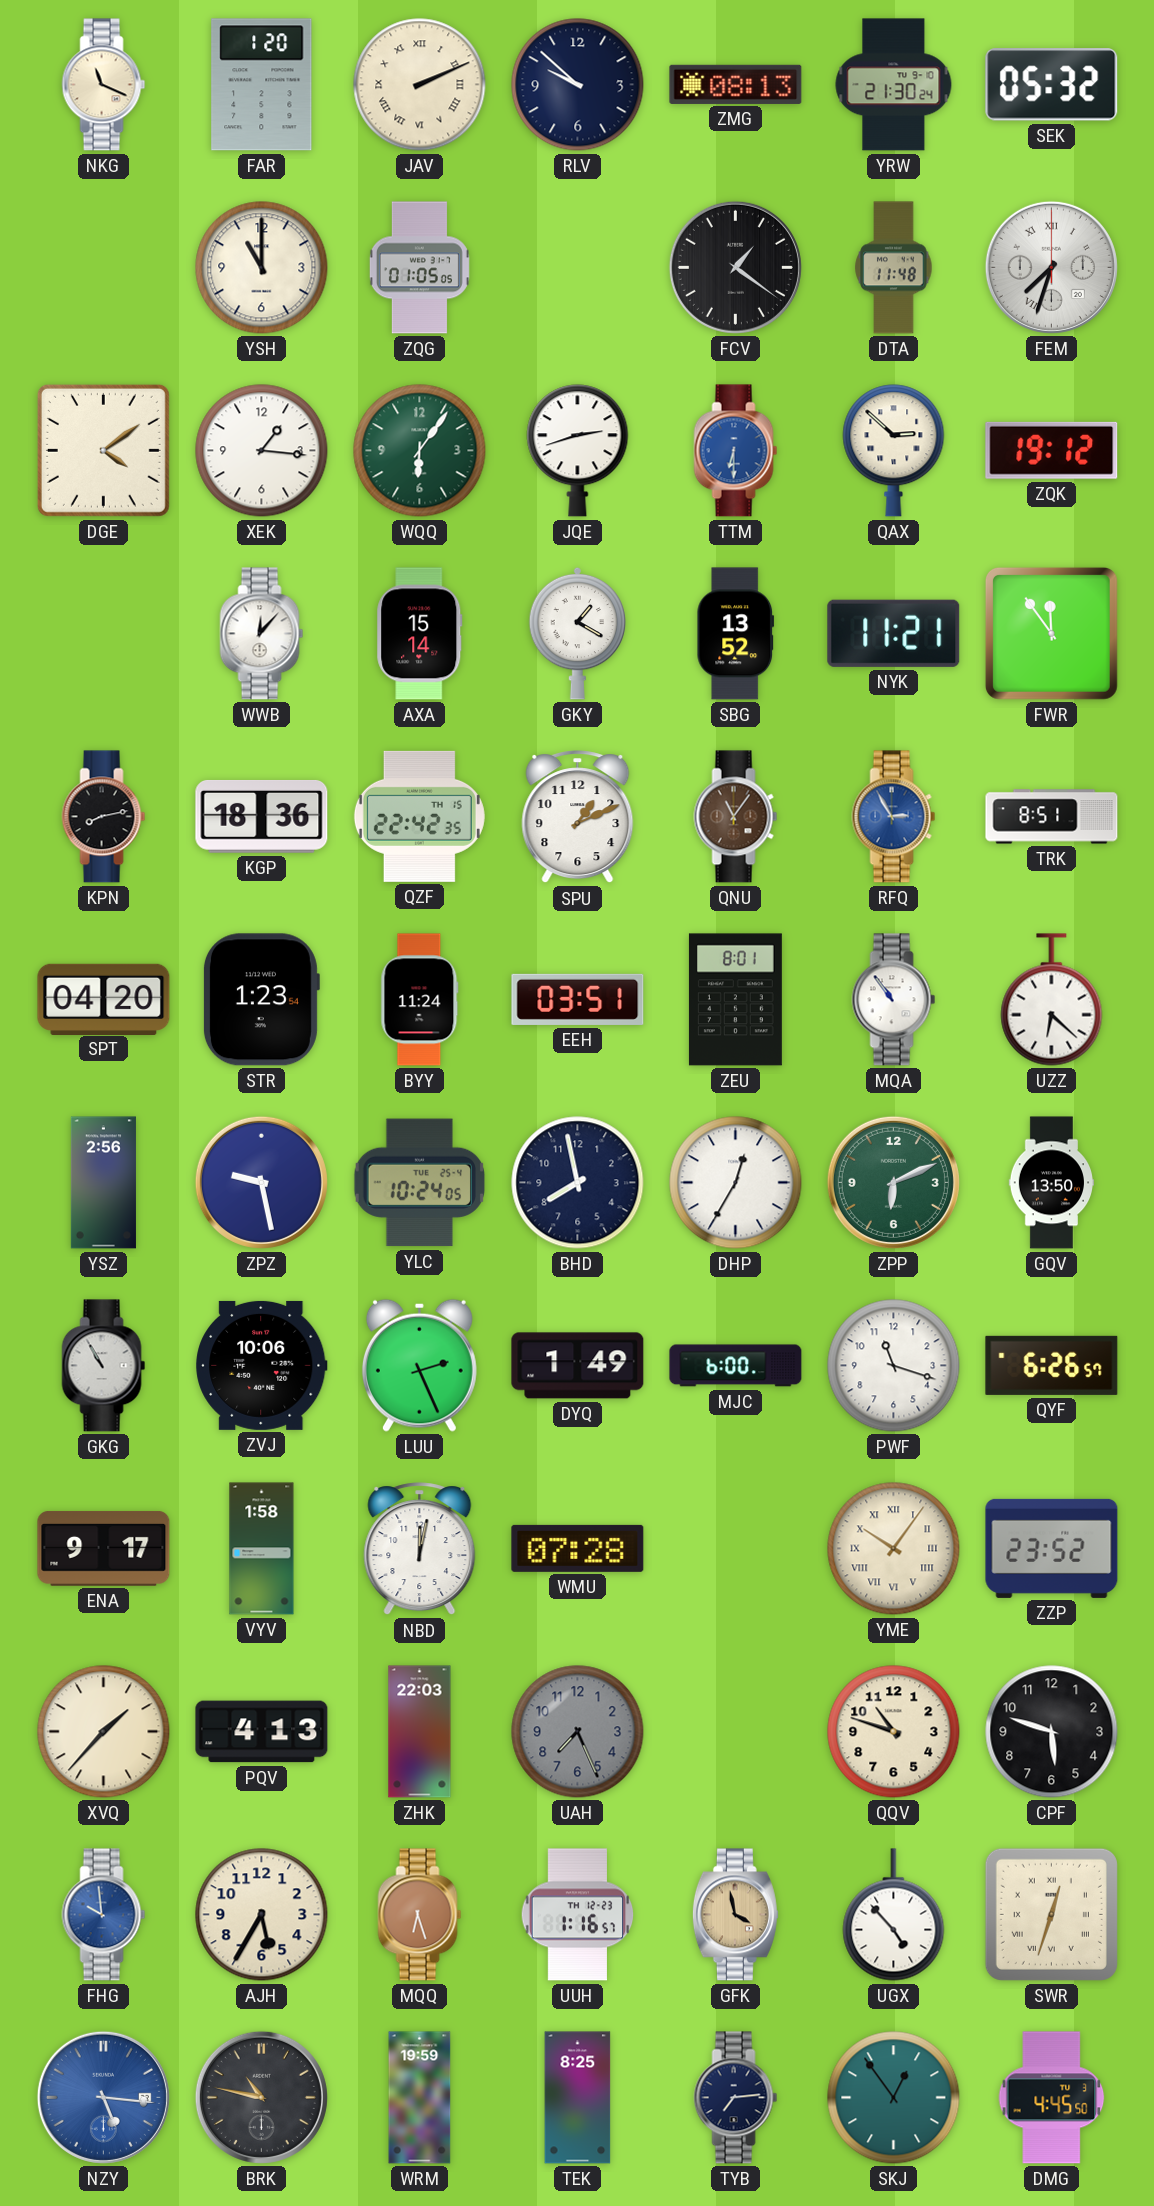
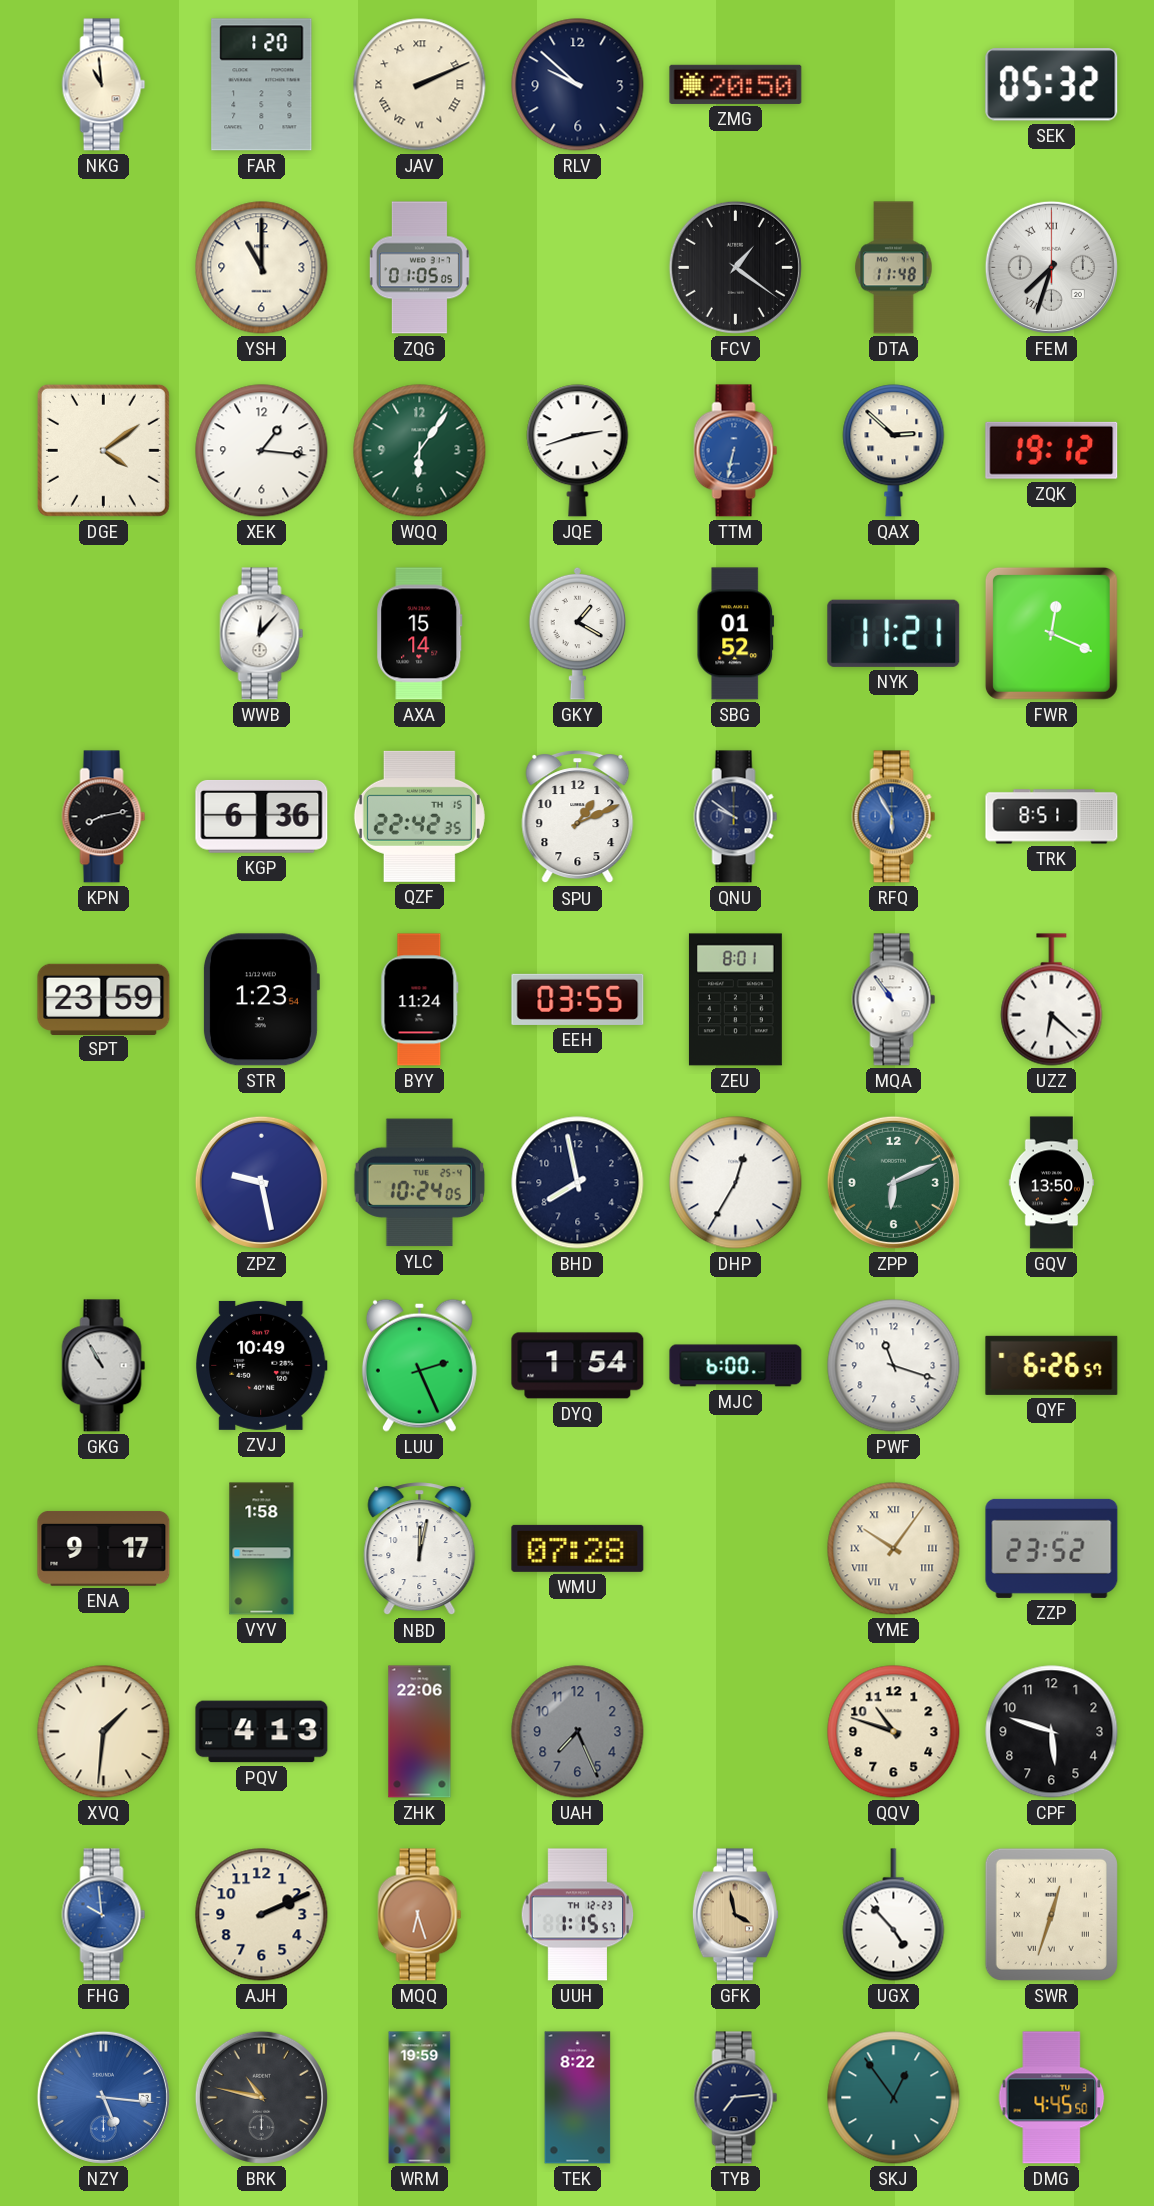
NKG: 11:19 -> 10:59
ZMG: 08:13 -> 20:50
YRW: 21:30 -> none
TTM: 6:30 -> 6:32
SBG: 13:52 -> 01:52
FWR: 11:54 -> 12:19
KGP: 18:36 -> 6:36
QNU: 11:06 -> 9:51
QNU dial: brown -> navy
RFQ: 2:55 -> 5:55
SPT: 04:20 -> 23:59
EEH: 03:51 -> 03:55
YSZ: 2:56 -> none
ZVJ: 10:06 -> 10:49
DYQ: 1:49 -> 1:54
XVQ: 1:37 -> 1:31
ZHK: 22:03 -> 22:06
AJH: 5:35 -> 2:11
UUH: 1:16 -> 1:15
TEK: 8:25 -> 8:22
